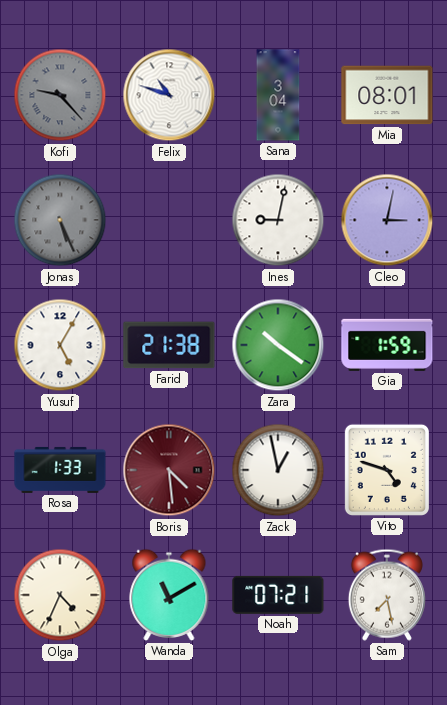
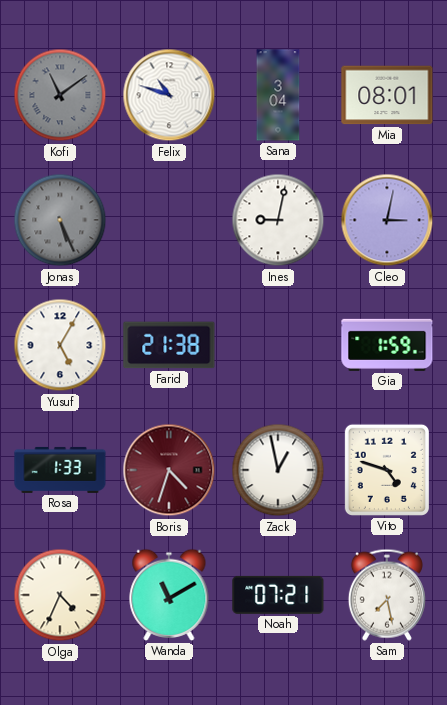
Kofi: 9:23 -> 11:09
Zara: 10:21 -> none
Boris: 4:29 -> 4:33
